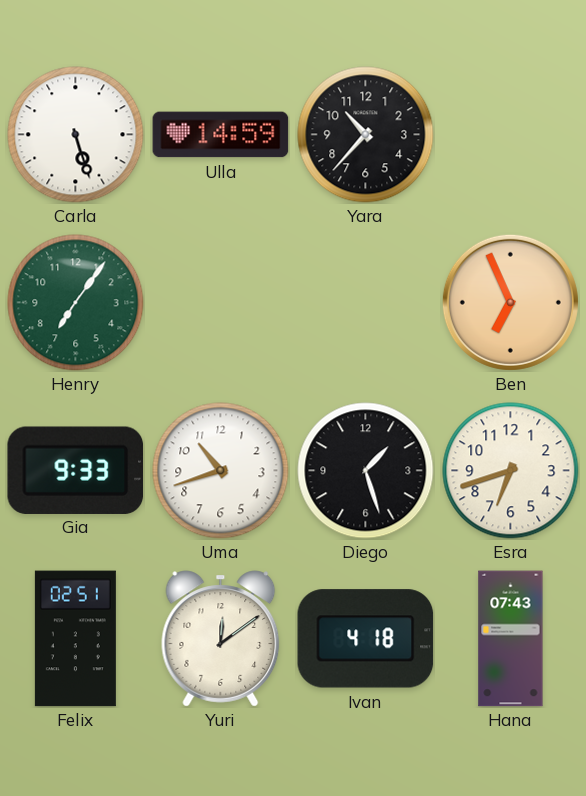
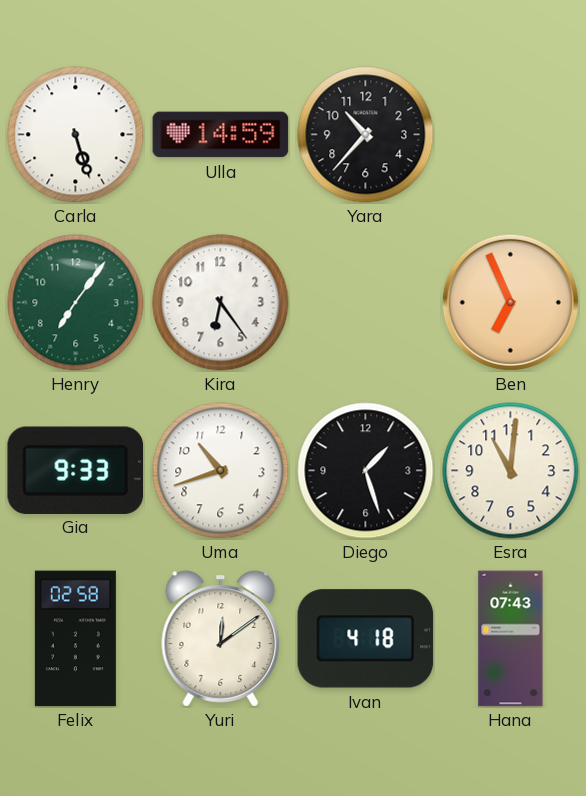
Kira: none -> 6:24
Esra: 6:42 -> 11:01
Felix: 02:51 -> 02:58
